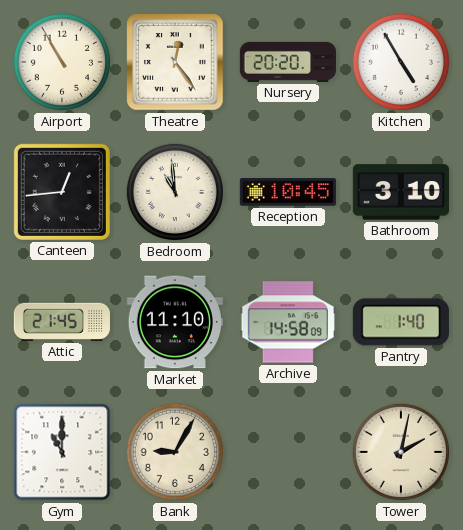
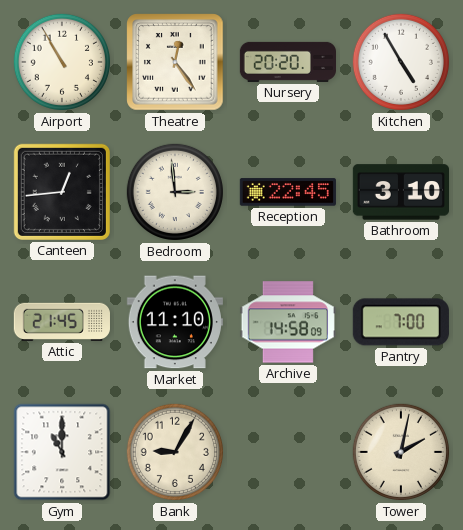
Bedroom: 10:59 -> 2:59
Reception: 10:45 -> 22:45
Pantry: 1:40 -> 7:00
